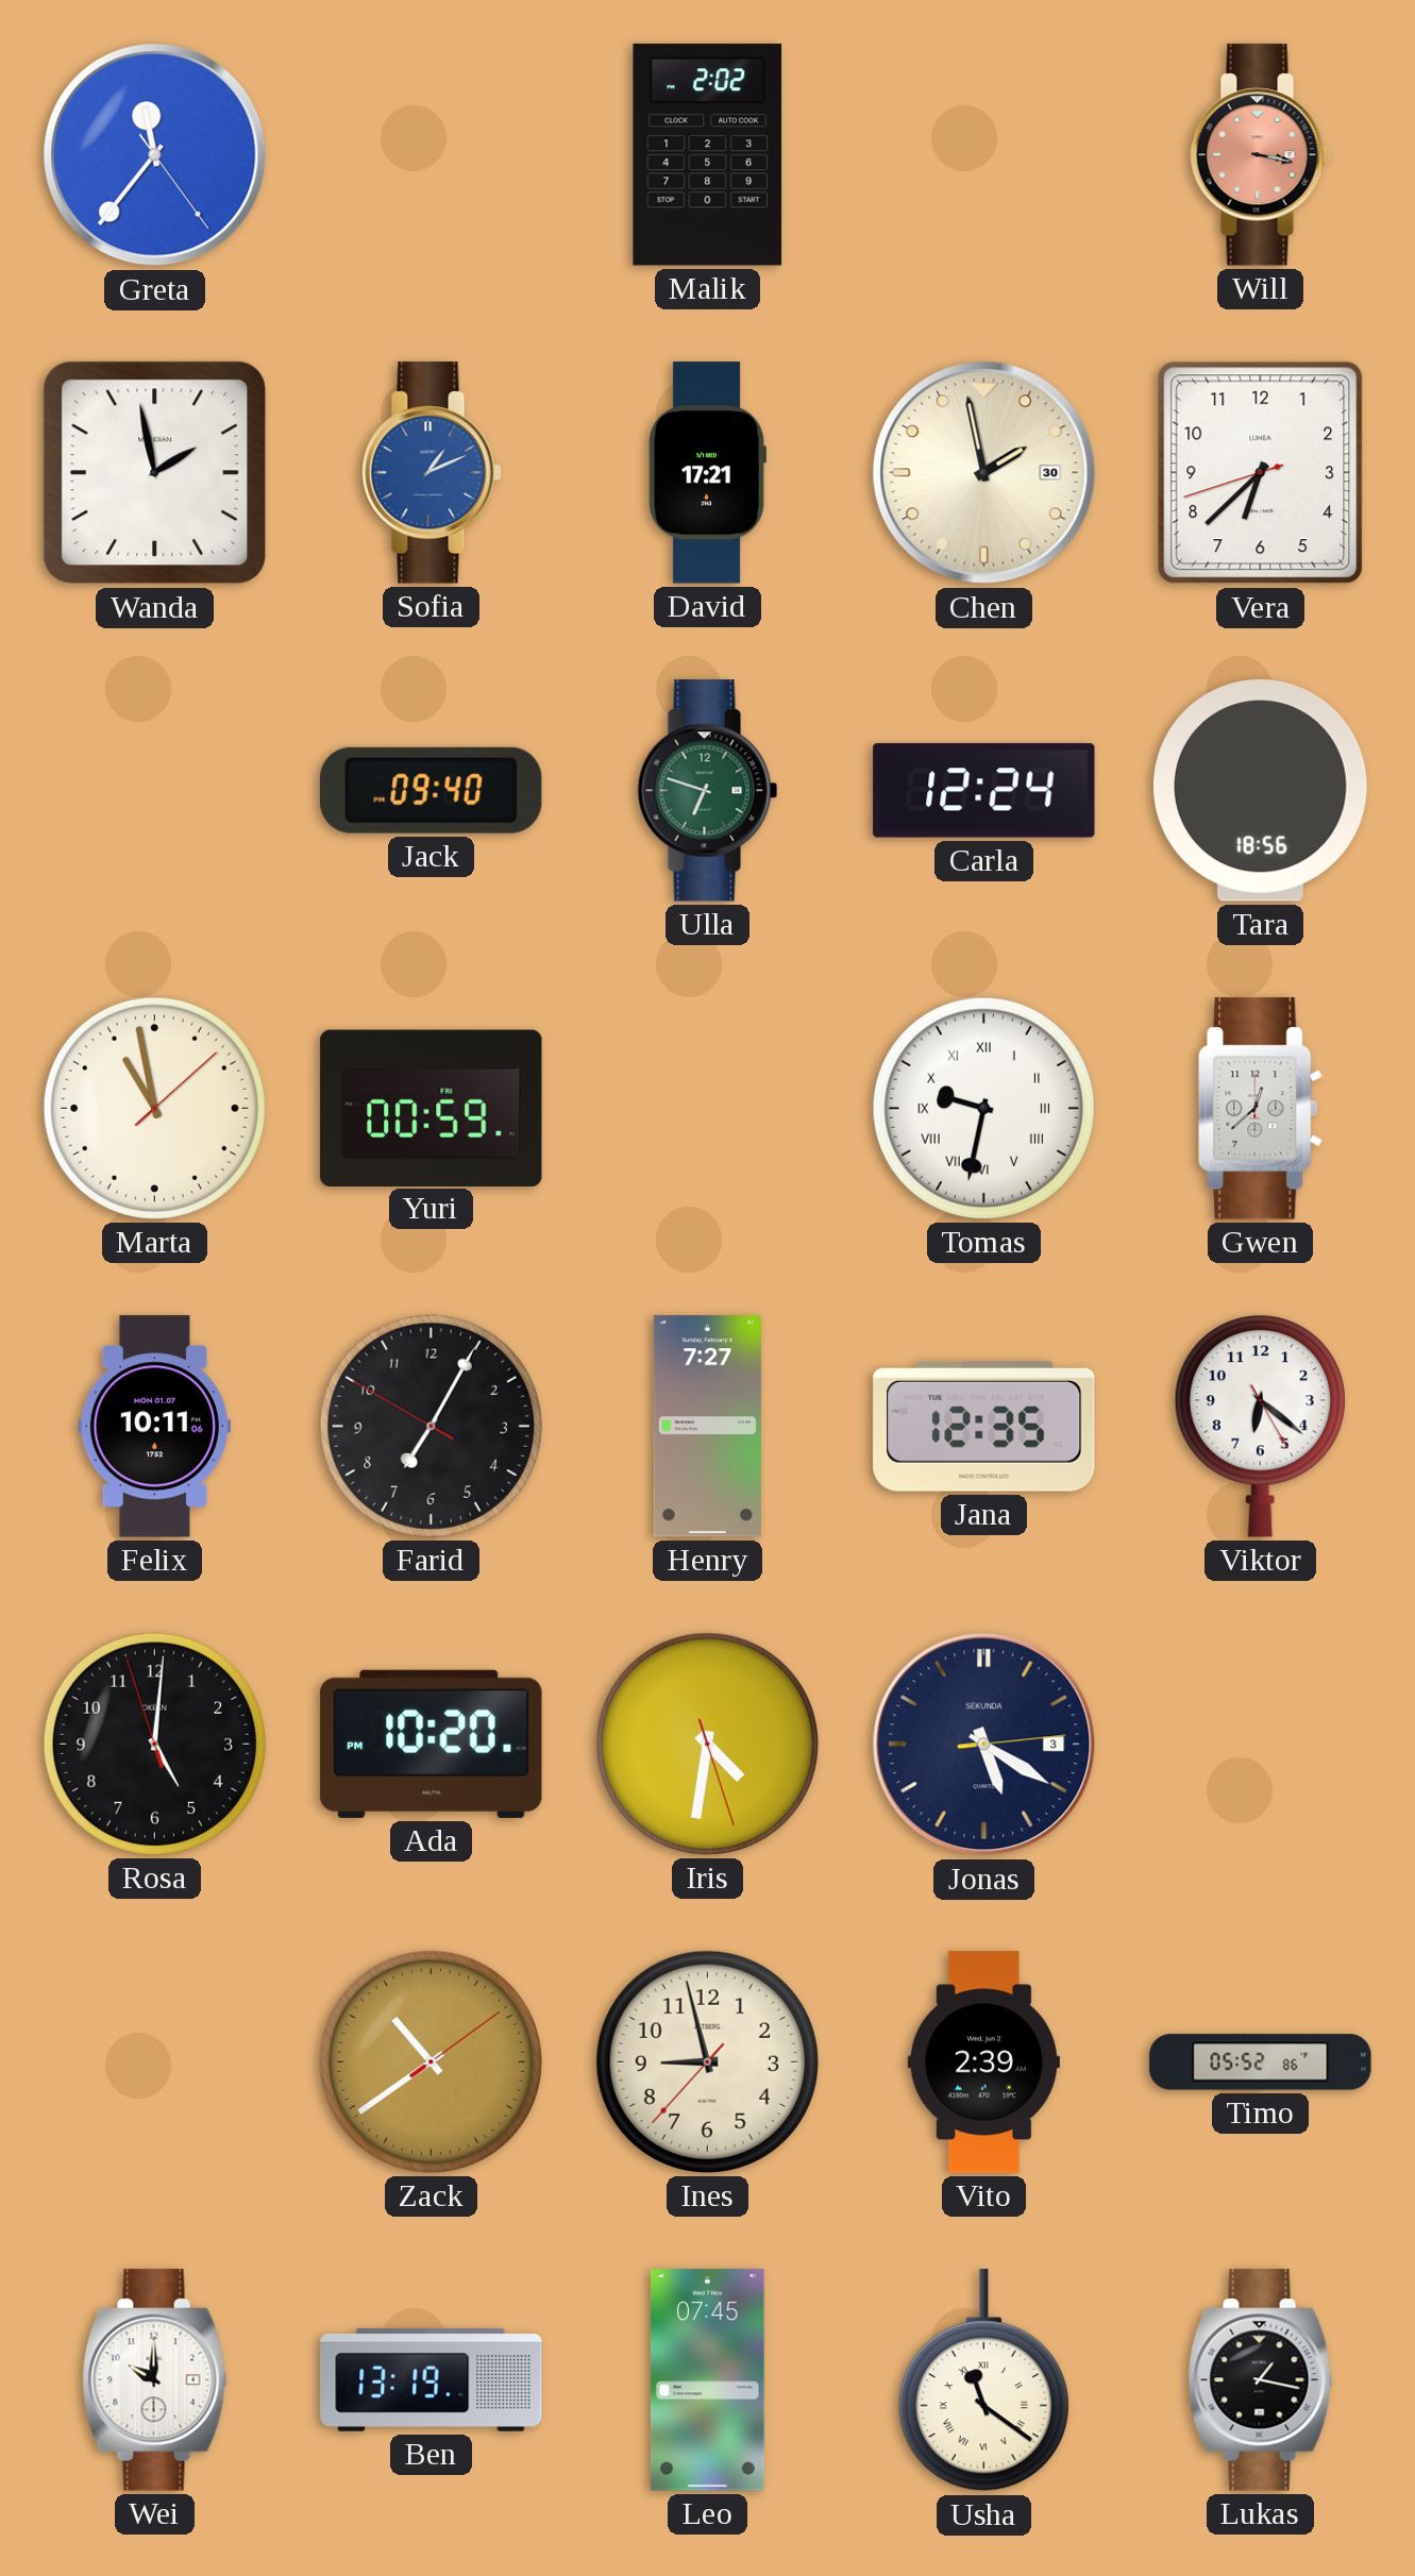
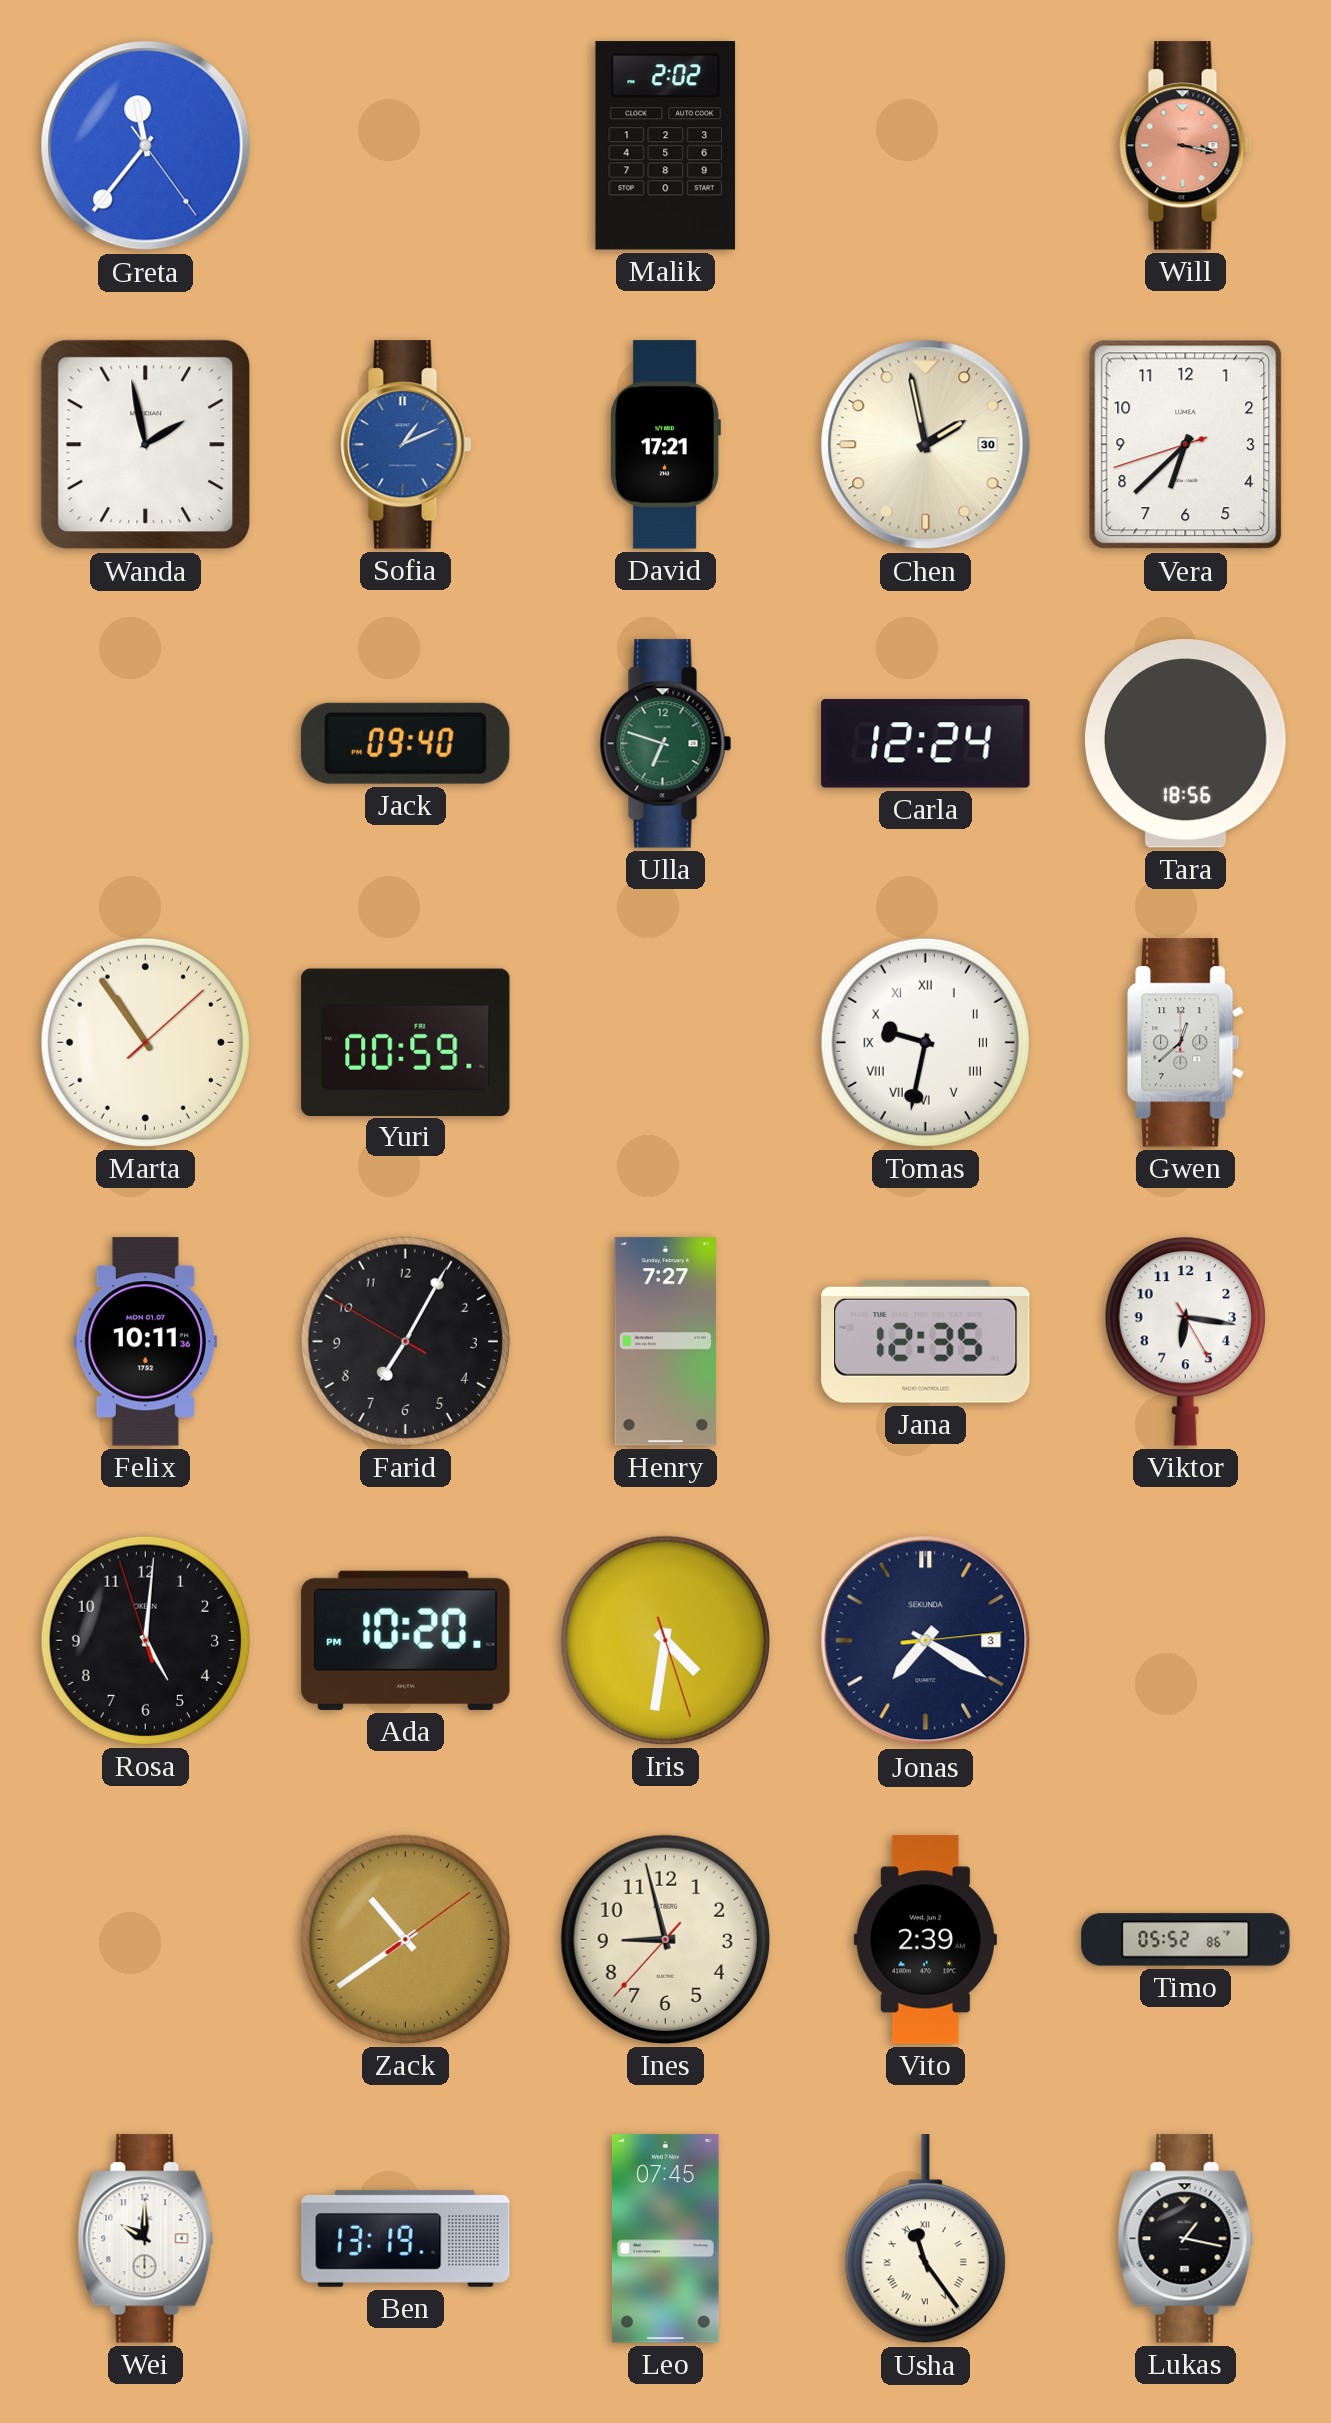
Marta: 10:58 -> 10:54
Felix: 10:11:06 -> 10:11:36
Viktor: 6:21 -> 6:16
Jonas: 5:20 -> 7:20
Usha: 11:21 -> 11:24
